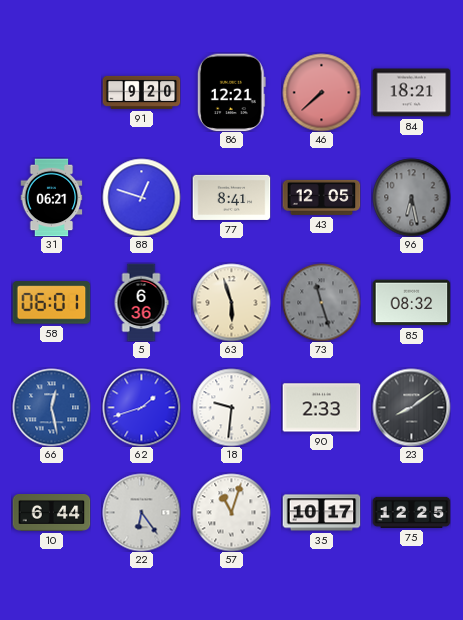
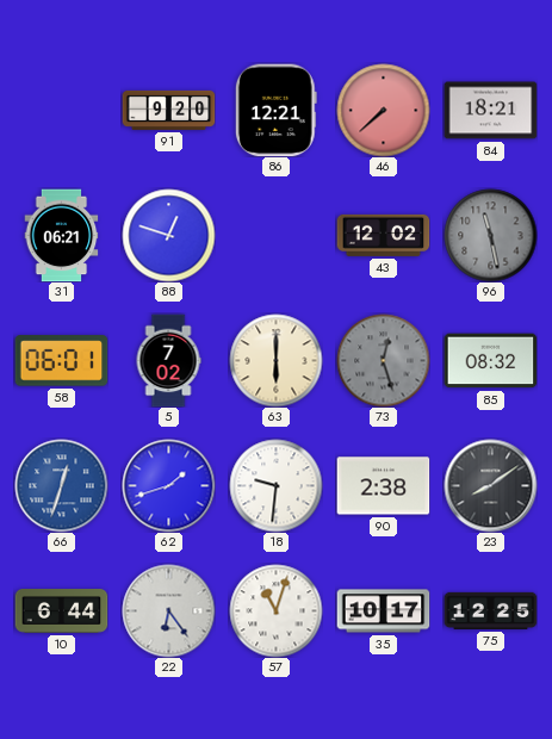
77: 8:41 -> none
43: 12:05 -> 12:02
96: 6:28 -> 11:28
5: 6:36 -> 7:02
63: 5:57 -> 6:00
73: 11:27 -> 12:27
66: 12:28 -> 12:33
90: 2:33 -> 2:38
